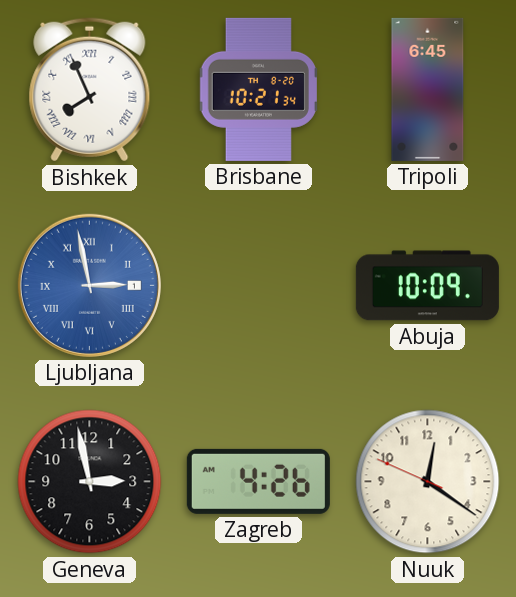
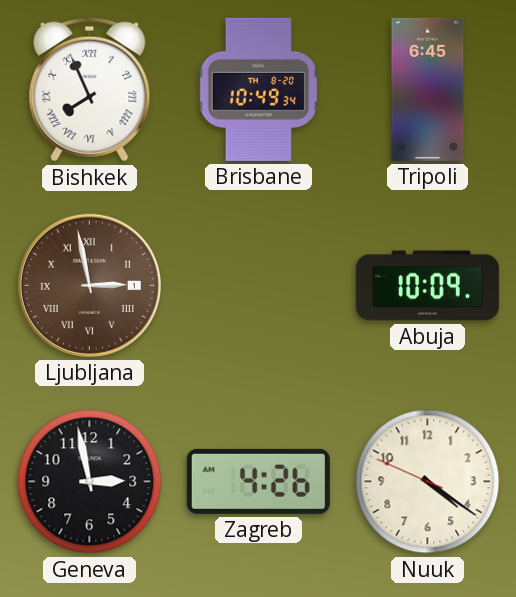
Brisbane: 10:21 -> 10:49
Ljubljana dial: blue -> brown
Nuuk: 12:20 -> 4:20
